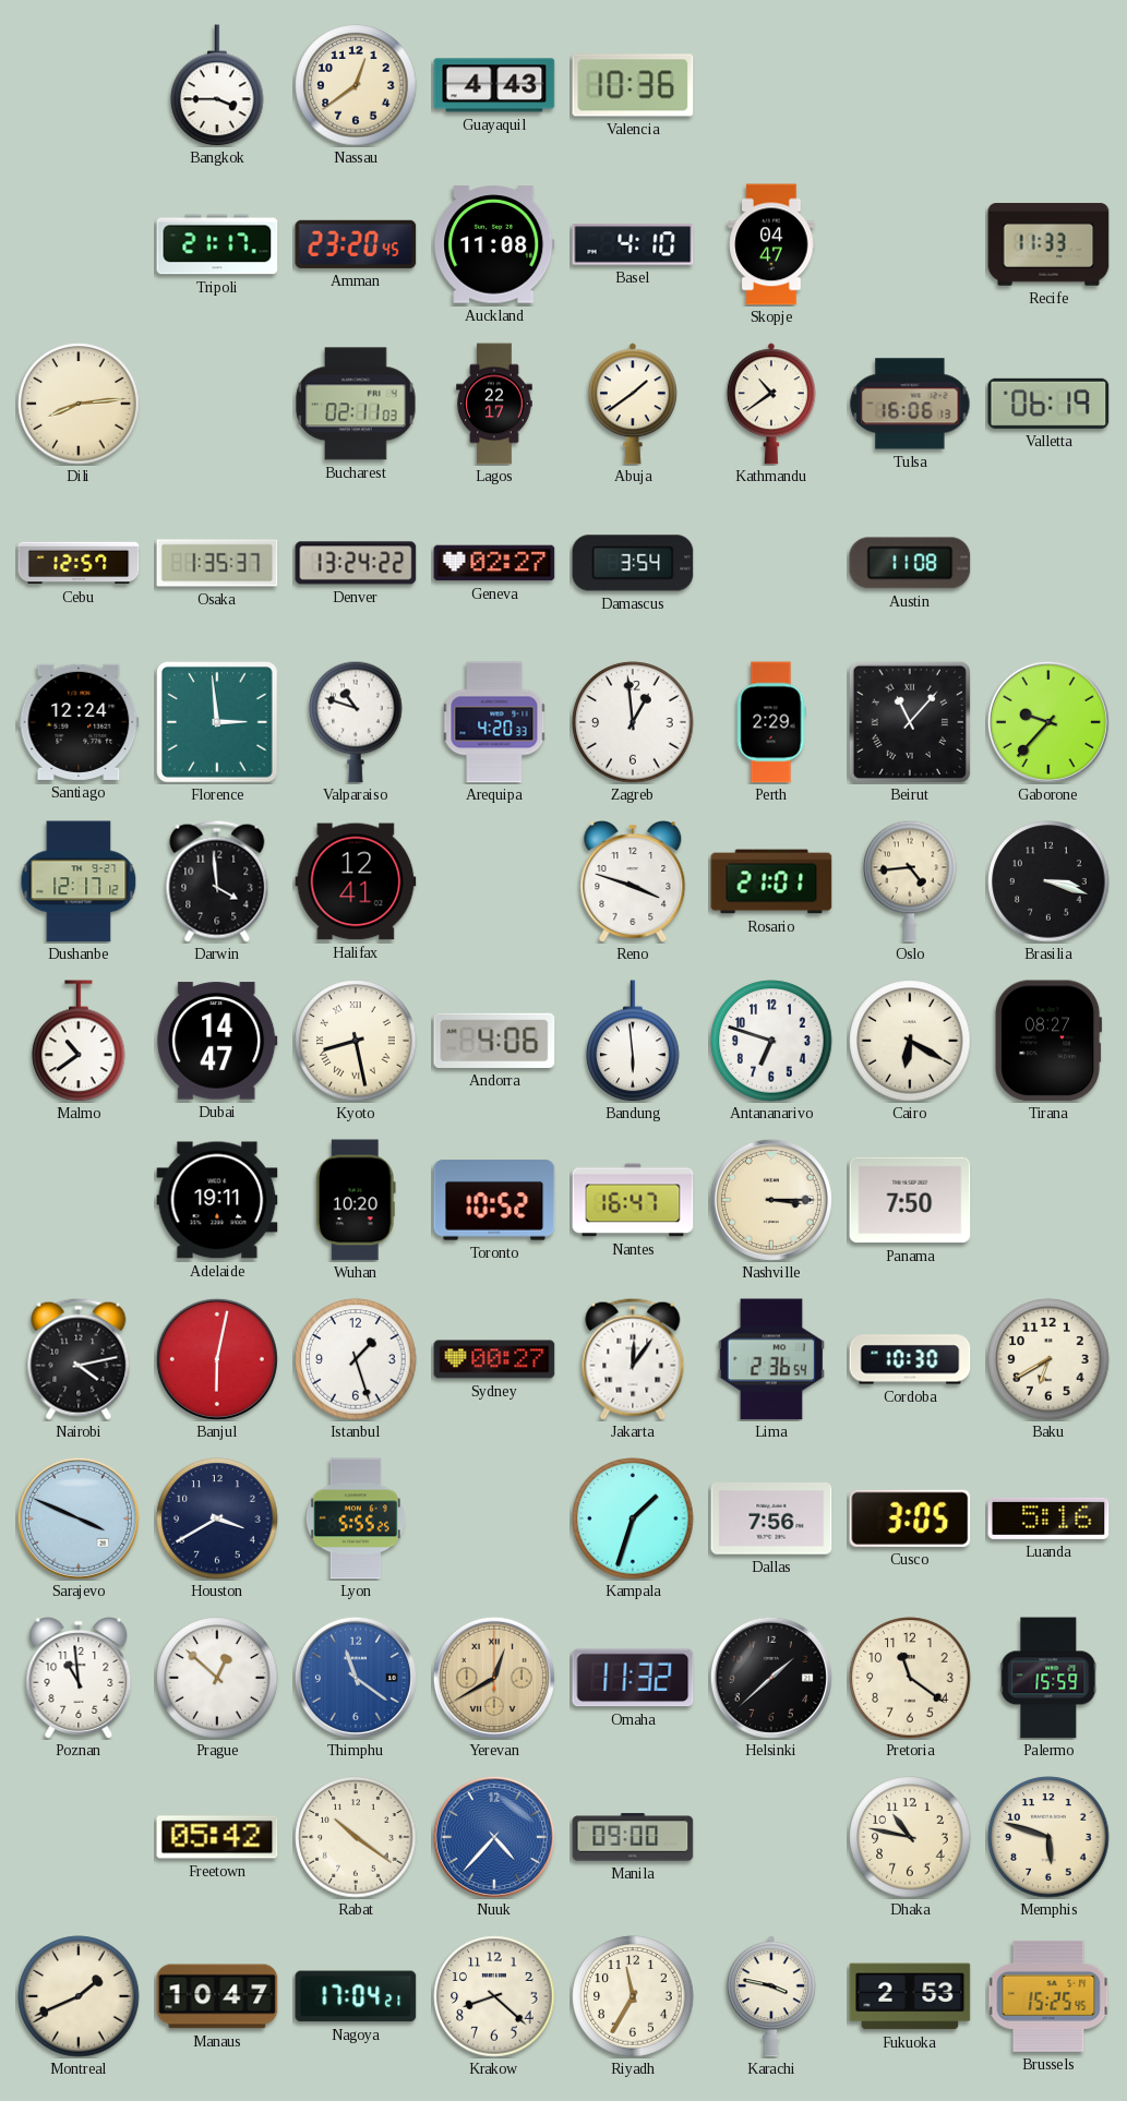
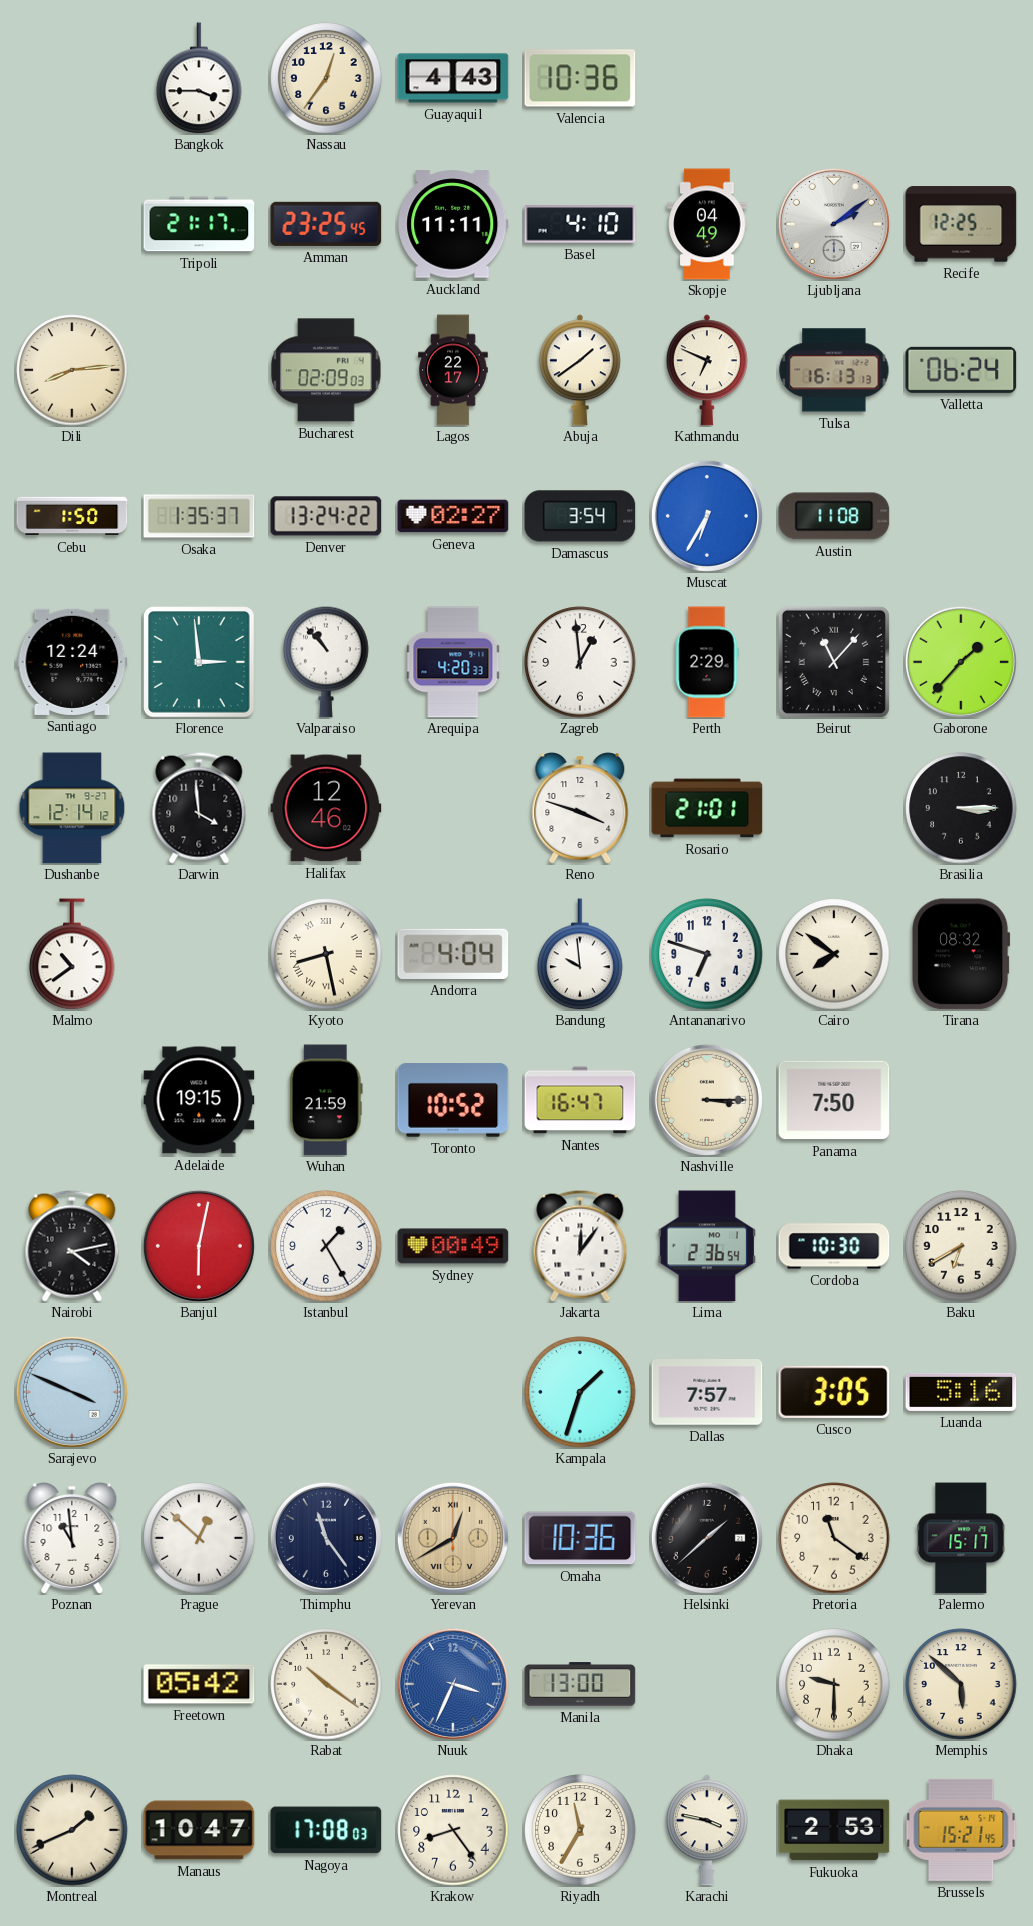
Nassau: 12:39 -> 12:36
Amman: 23:20 -> 23:25
Auckland: 11:08 -> 11:11
Skopje: 04:47 -> 04:49
Ljubljana: none -> 2:09
Recife: 11:33 -> 12:25
Bucharest: 02:11 -> 02:09
Kathmandu: 10:39 -> 6:49
Tulsa: 16:06 -> 16:13
Valletta: 06:19 -> 06:24
Cebu: 12:57 -> 1:50
Muscat: none -> 6:35
Valparaiso: 10:48 -> 10:53
Gaborone: 9:37 -> 1:37
Dushanbe: 12:17 -> 12:14
Halifax: 12:41 -> 12:46
Oslo: 4:44 -> none
Brasilia: 3:18 -> 3:15
Dubai: 14:47 -> none
Andorra: 4:06 -> 4:04
Bandung: 5:59 -> 9:59
Cairo: 6:20 -> 7:51
Tirana: 08:27 -> 08:32
Adelaide: 19:11 -> 19:15
Wuhan: 10:20 -> 21:59
Istanbul: 1:27 -> 1:25
Sydney: 00:27 -> 00:49
Houston: 3:40 -> none
Lyon: 5:55 -> none
Dallas: 7:56 -> 7:57
Thimphu: 11:21 -> 11:24
Thimphu dial: blue -> navy
Omaha: 11:32 -> 10:36
Palermo: 15:59 -> 15:17
Nuuk: 4:37 -> 3:34
Manila: 09:00 -> 13:00
Dhaka: 10:47 -> 9:30
Memphis: 5:48 -> 5:52
Nagoya: 17:04 -> 17:08
Krakow: 8:22 -> 8:24
Brussels: 15:25 -> 15:21
